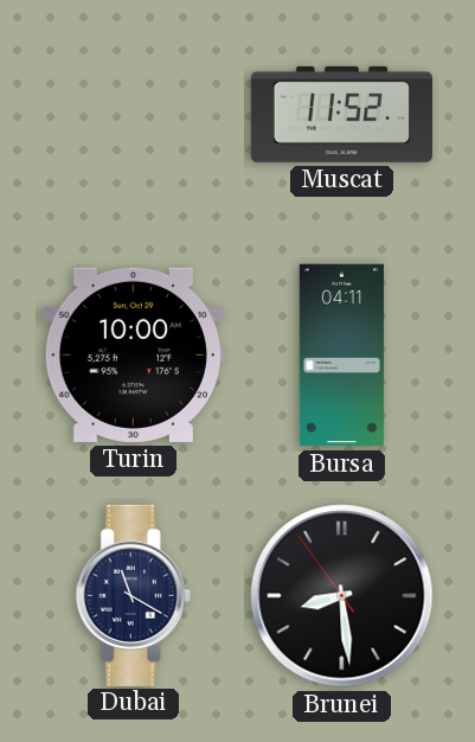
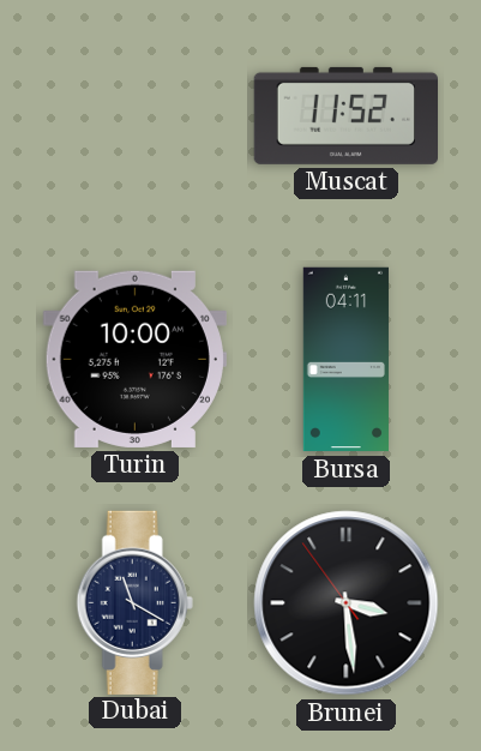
Brunei: 8:28 -> 3:28
